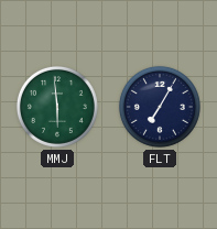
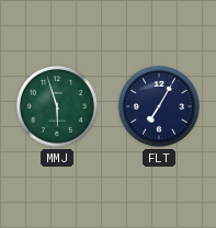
MMJ: 5:59 -> 5:57
